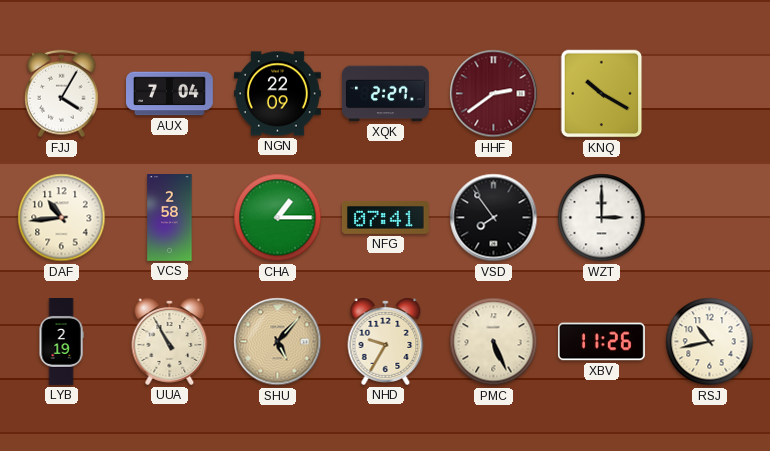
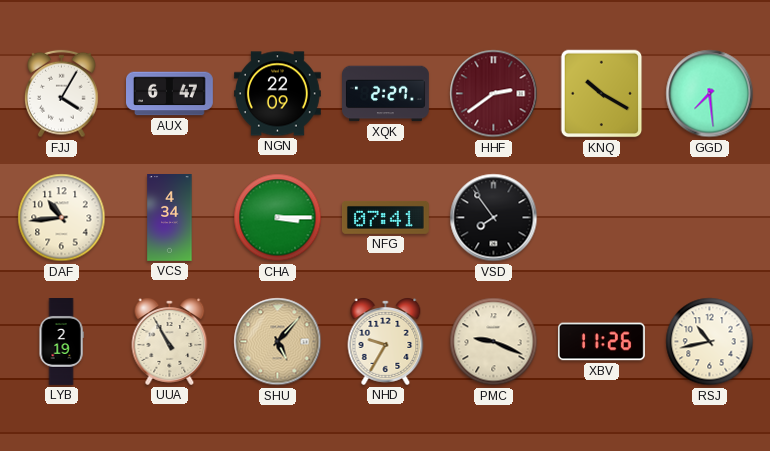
AUX: 7:04 -> 6:47
GGD: none -> 7:29
VCS: 2:58 -> 4:34
CHA: 1:15 -> 3:15
WZT: 3:00 -> none
PMC: 5:26 -> 9:19
